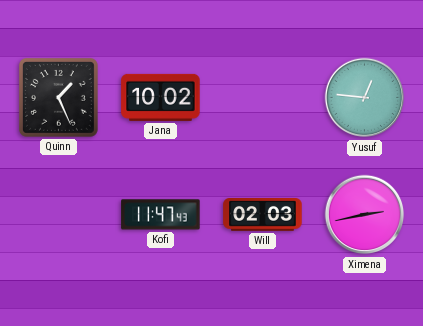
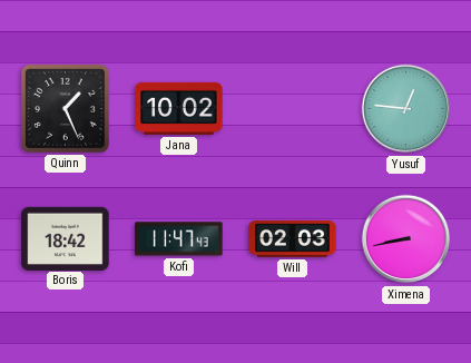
Boris: none -> 18:42
Ximena: 2:43 -> 8:43
